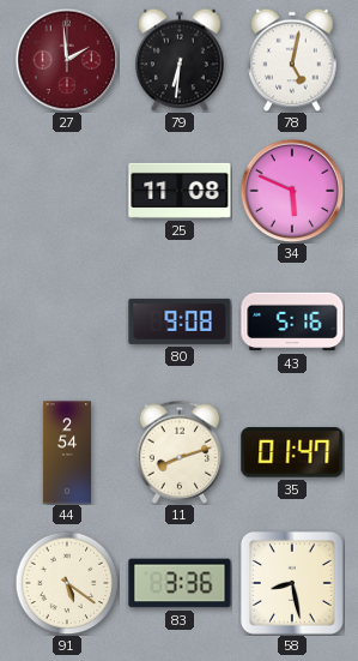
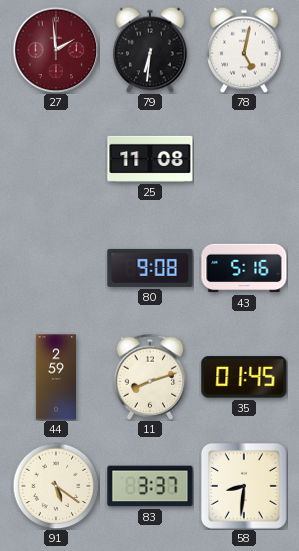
34: 5:49 -> none
44: 2:54 -> 2:59
35: 01:47 -> 01:45
83: 3:36 -> 3:37
58: 8:28 -> 8:31
